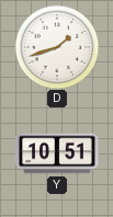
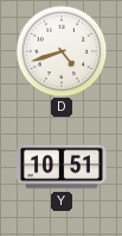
D: 1:42 -> 4:42
